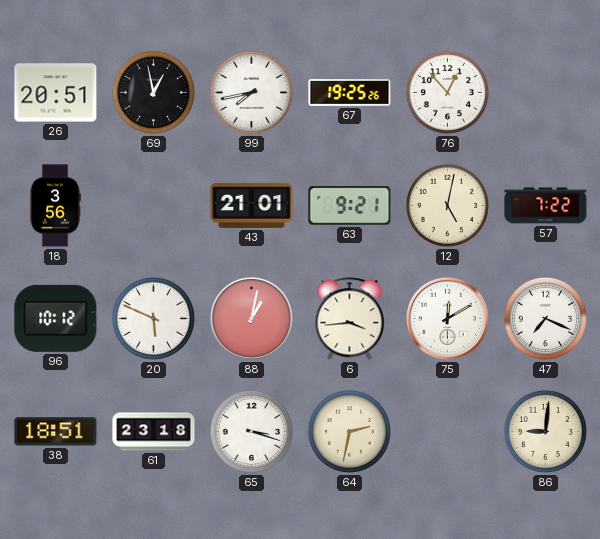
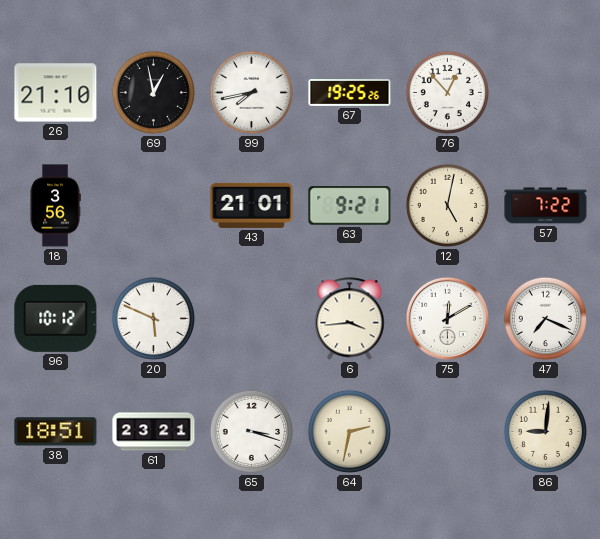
26: 20:51 -> 21:10
88: 1:02 -> none
61: 23:18 -> 23:21
